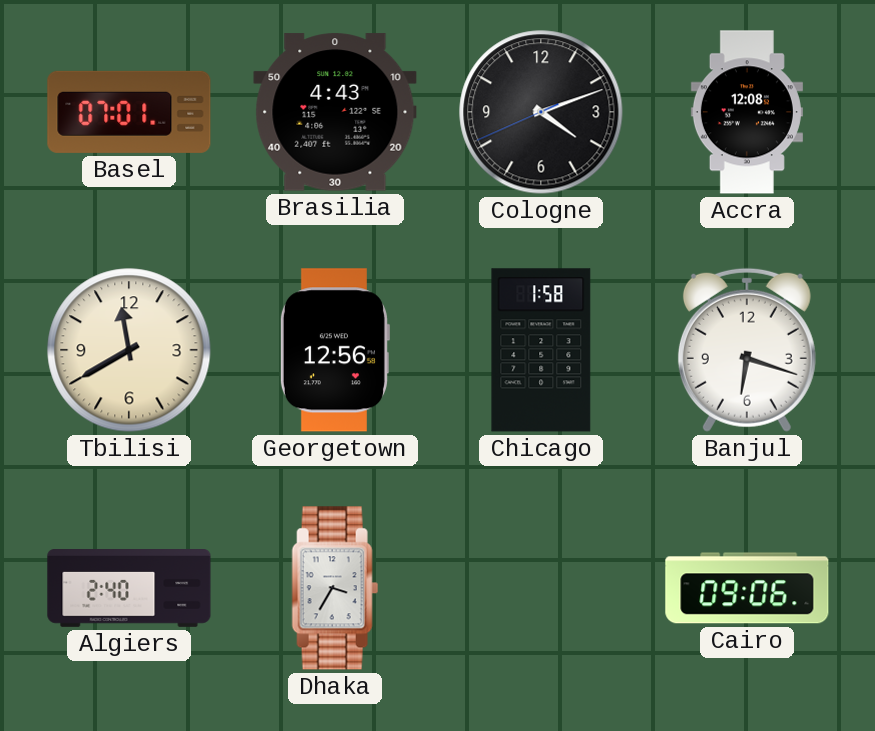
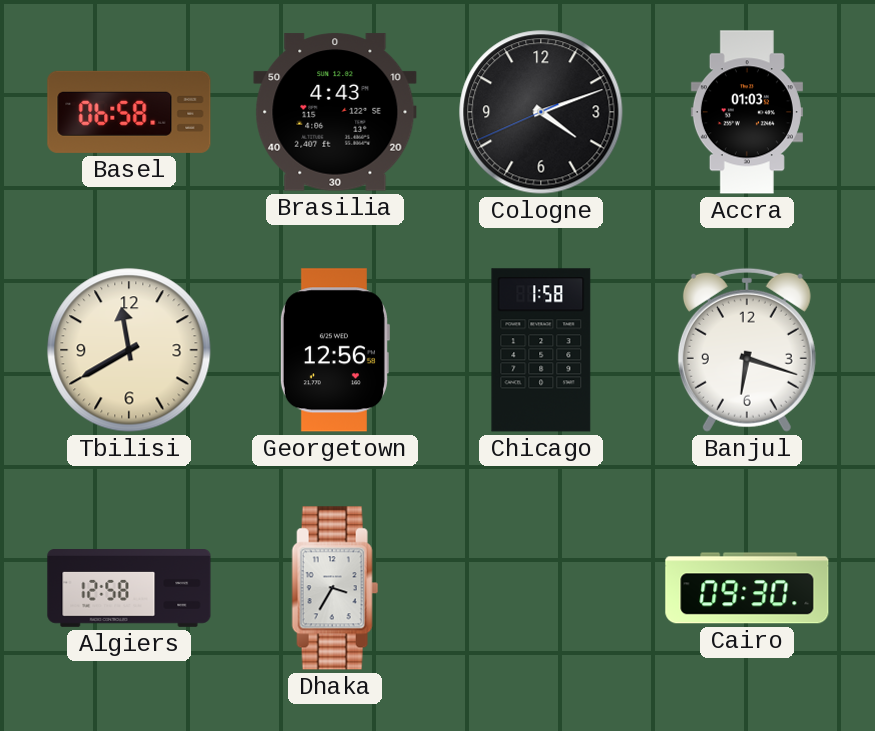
Basel: 07:01 -> 06:58
Accra: 12:08 -> 01:03
Algiers: 2:40 -> 12:58
Cairo: 09:06 -> 09:30
